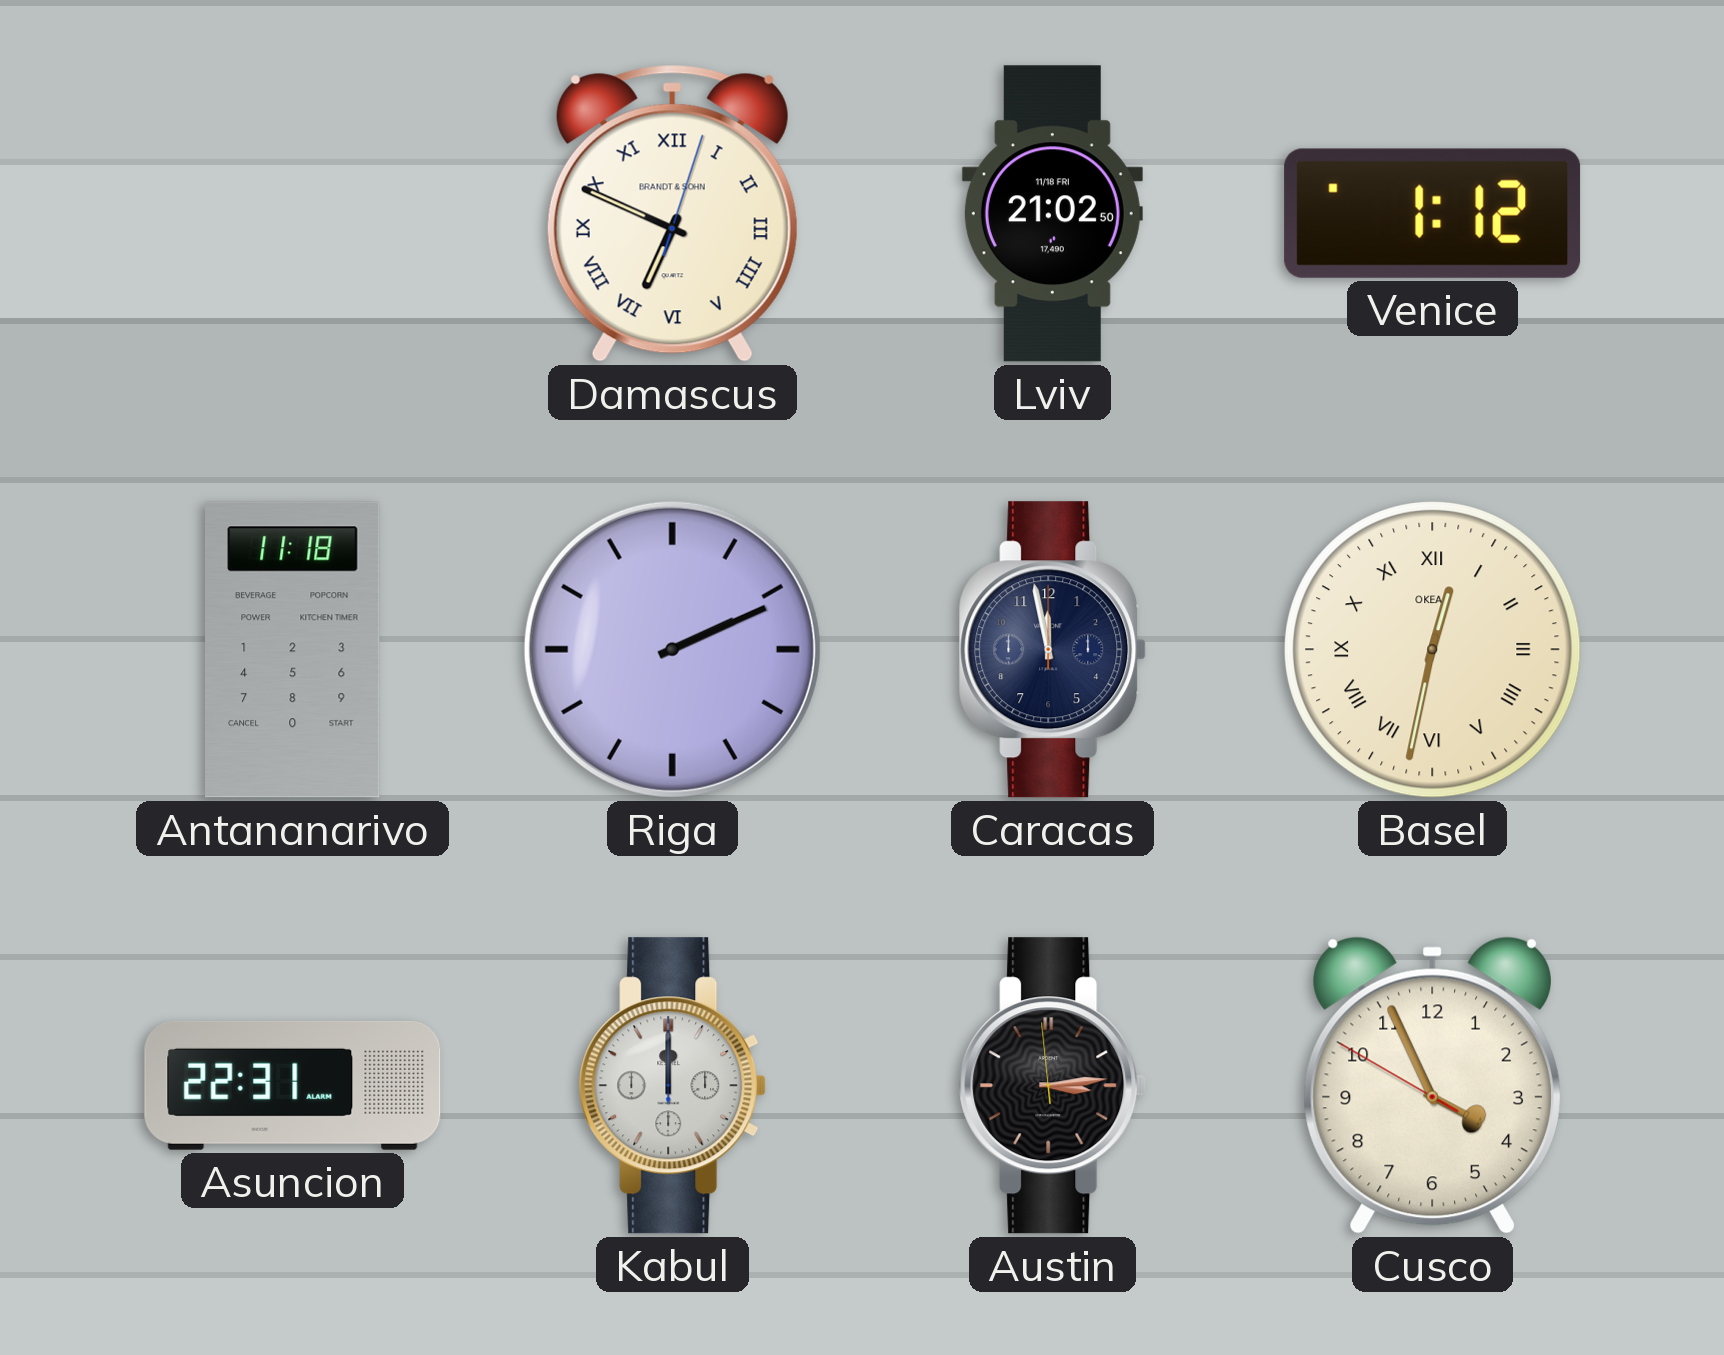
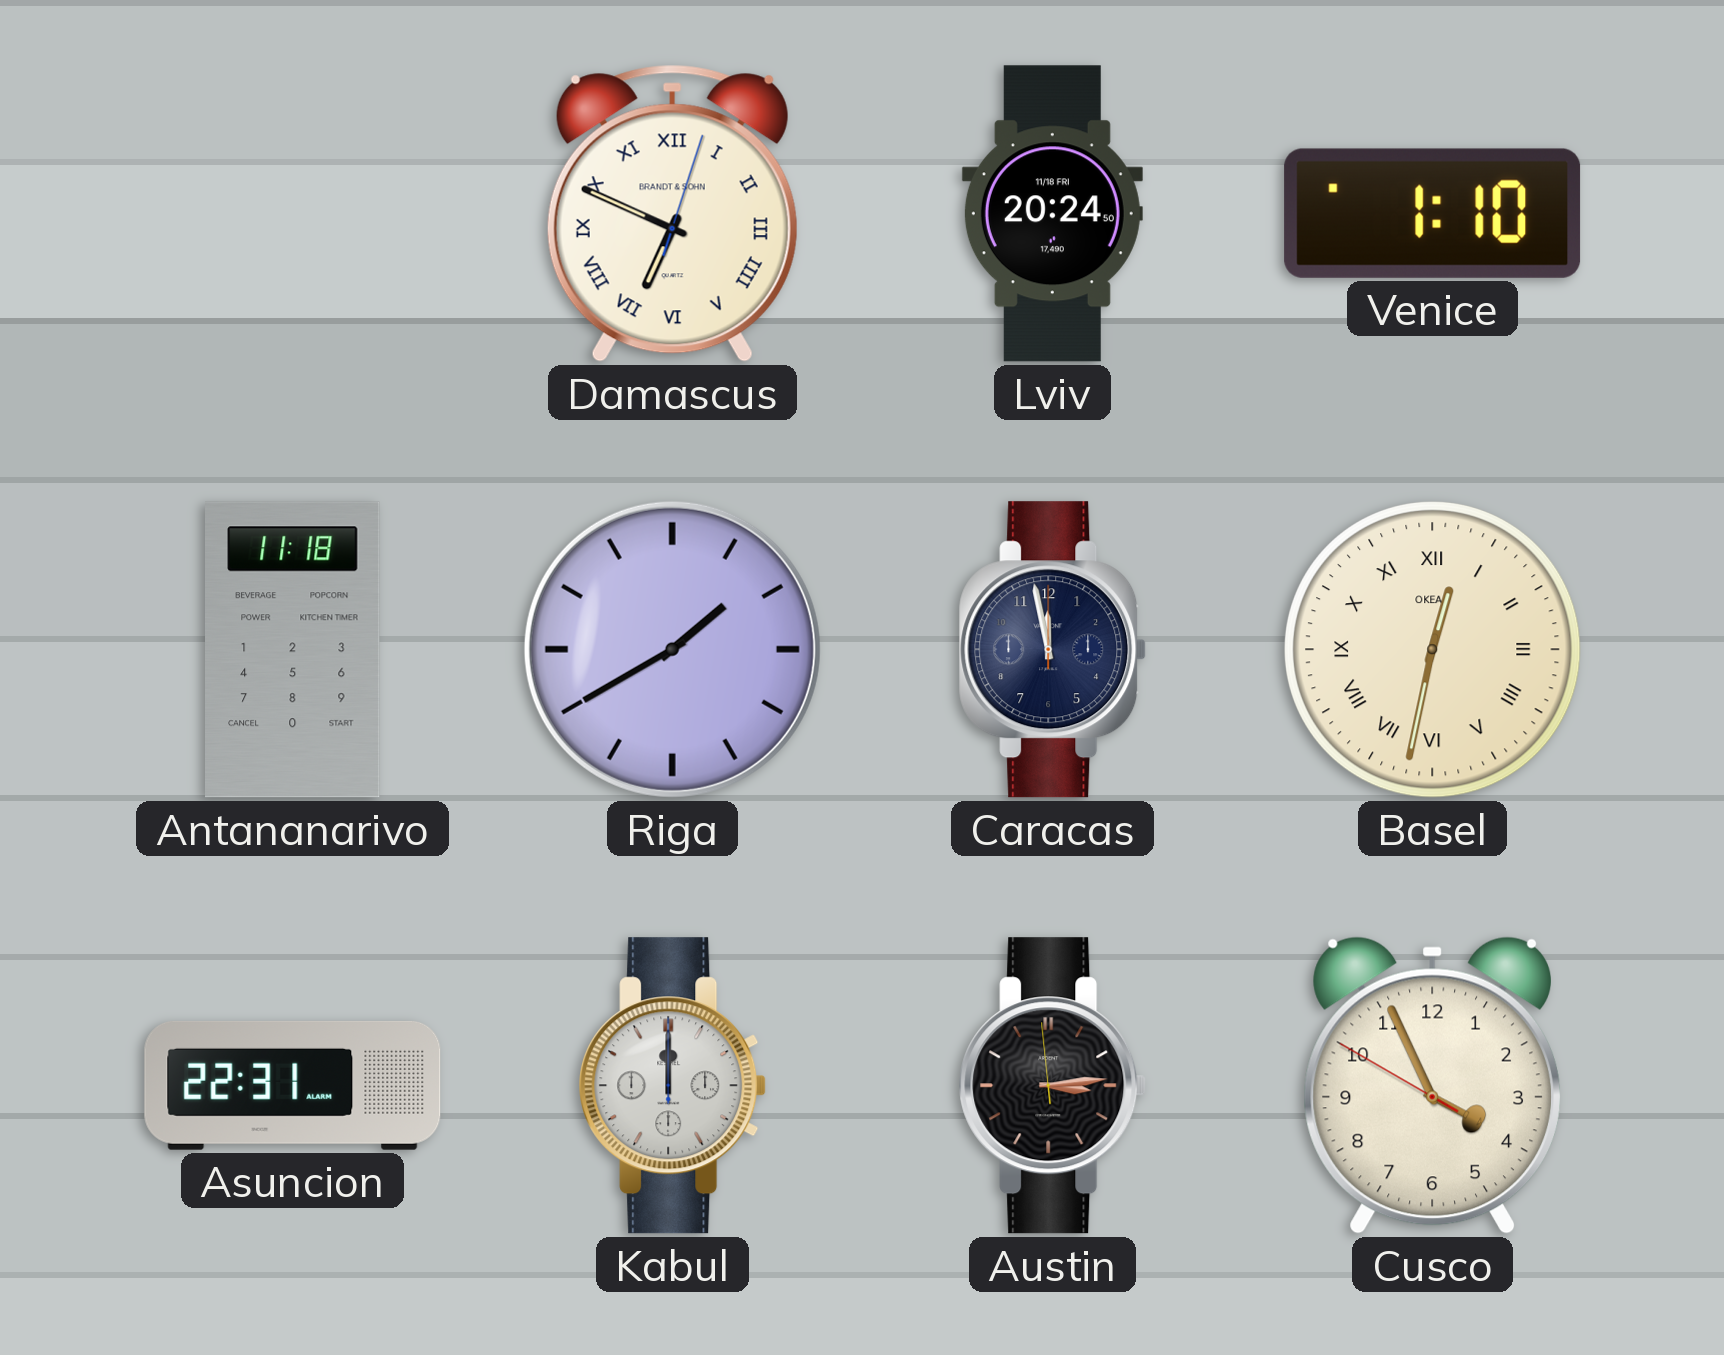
Lviv: 21:02 -> 20:24
Venice: 1:12 -> 1:10
Riga: 2:11 -> 1:40
